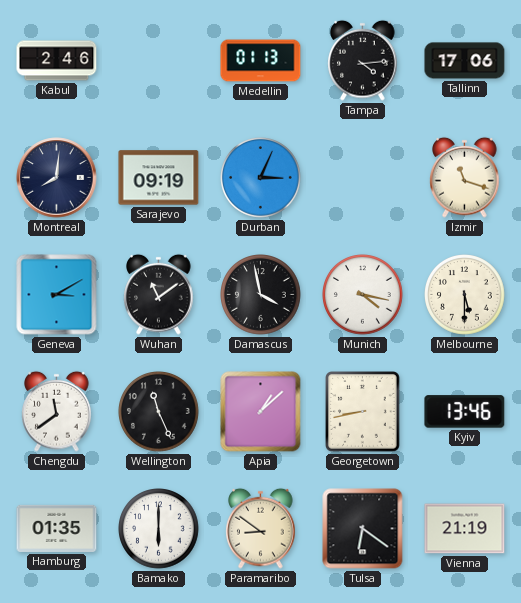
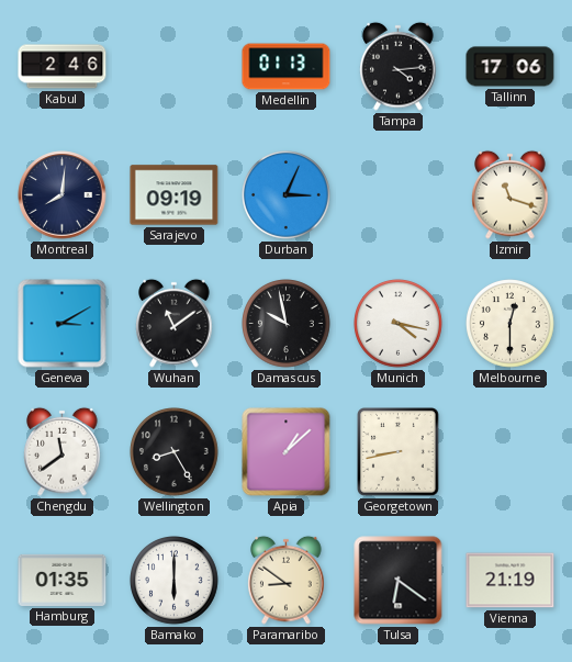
Damascus: 3:58 -> 9:58
Melbourne: 5:30 -> 12:30
Wellington: 11:26 -> 8:25
Kyiv: 13:46 -> none
